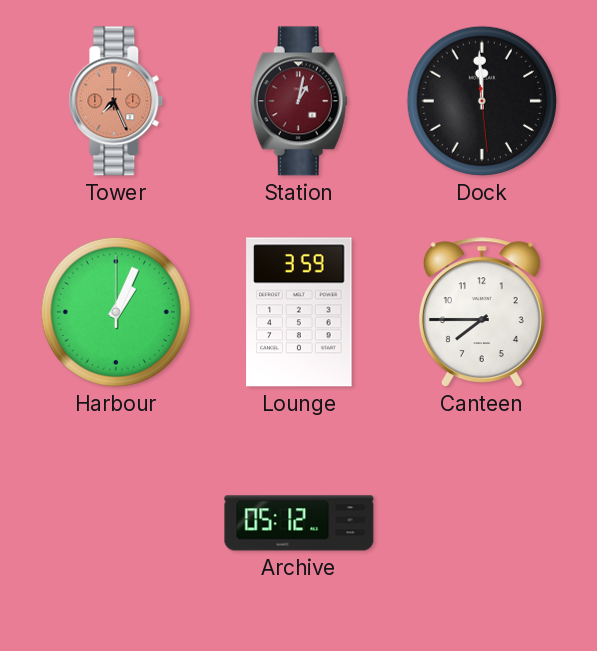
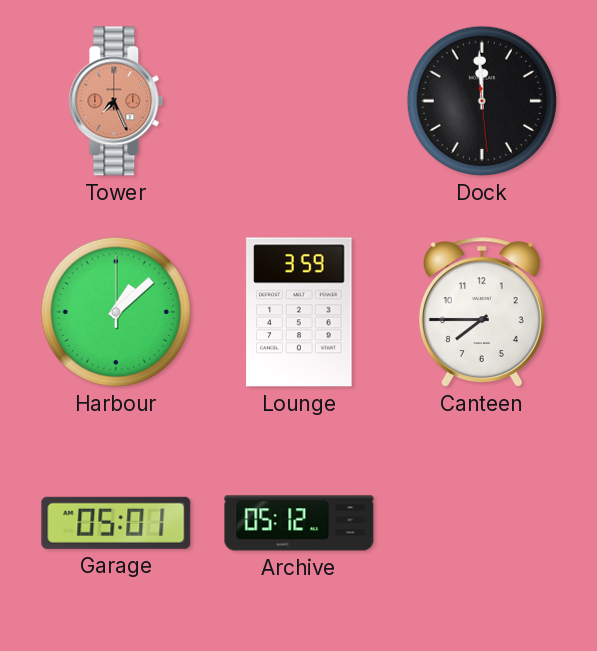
Station: 1:02 -> none
Harbour: 1:04 -> 1:08
Garage: none -> 05:01
